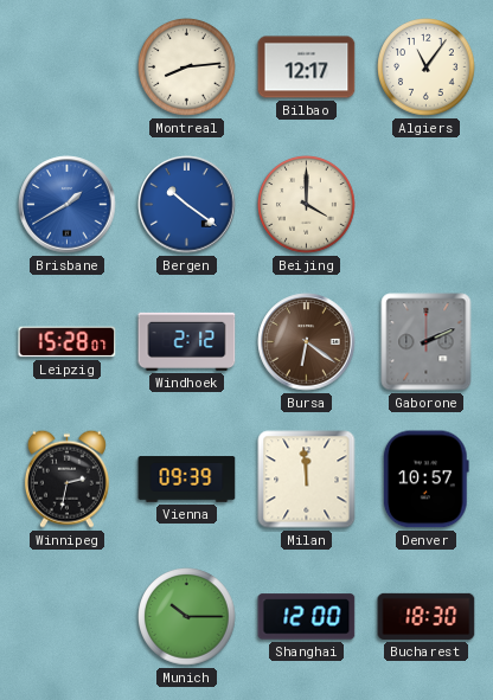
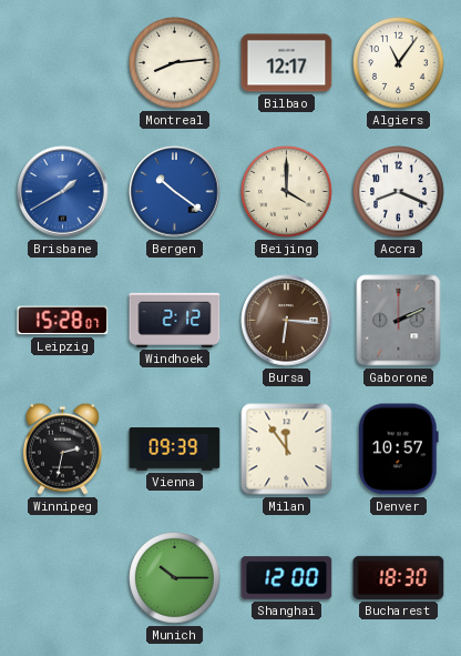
Accra: none -> 8:19
Bursa: 6:21 -> 6:16
Milan: 11:59 -> 11:54
